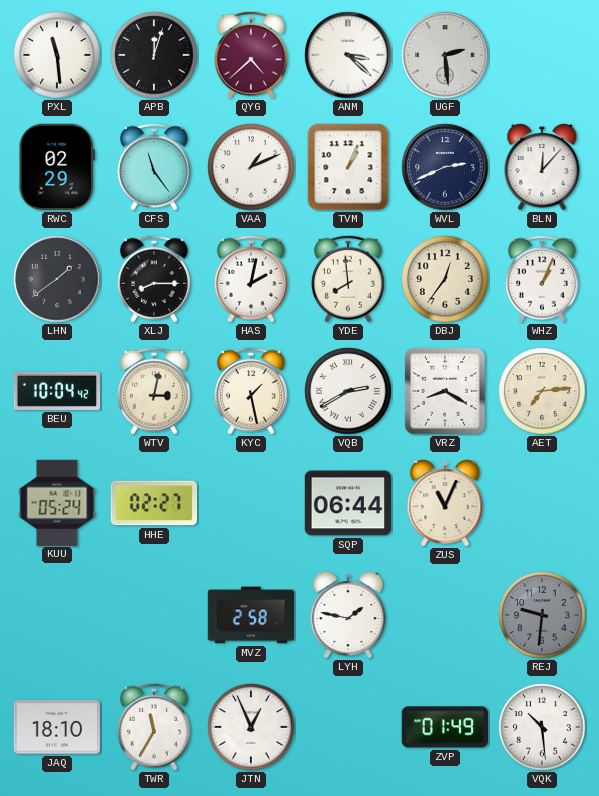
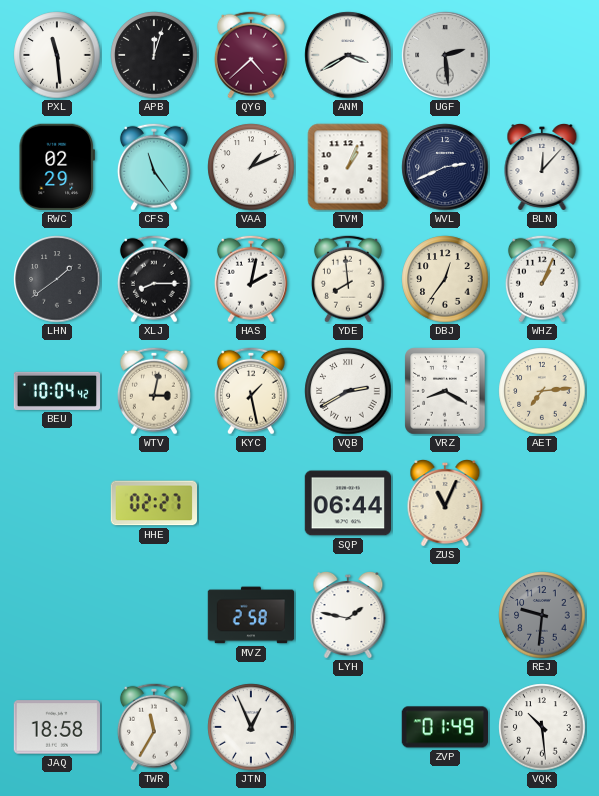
ANM: 3:22 -> 3:40
KUU: 05:24 -> none
JAQ: 18:10 -> 18:58
